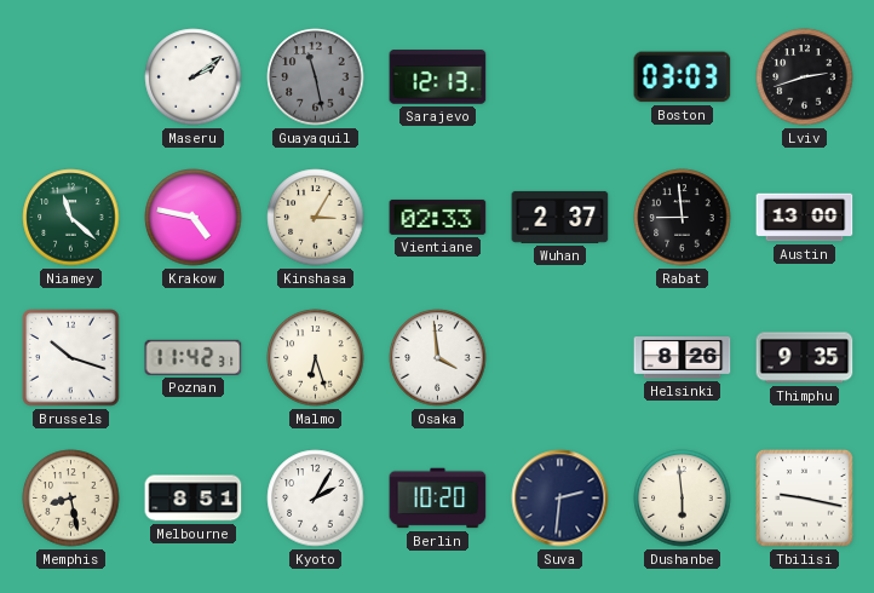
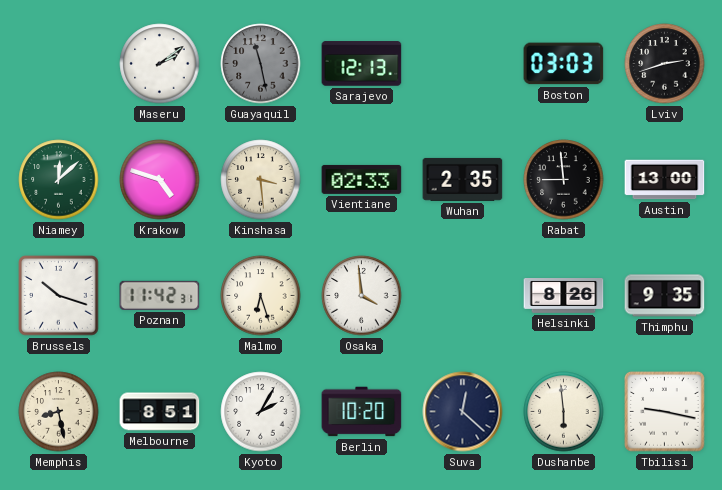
Niamey: 11:22 -> 12:08
Krakow: 4:47 -> 4:48
Kinshasa: 3:05 -> 3:29
Wuhan: 2:37 -> 2:35
Suva: 2:31 -> 12:22
